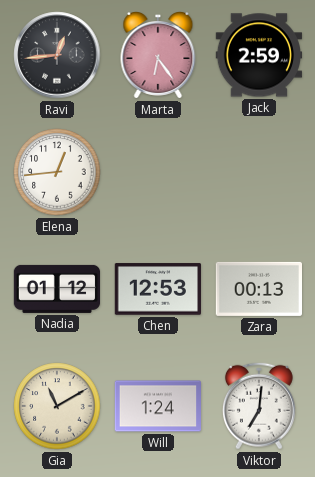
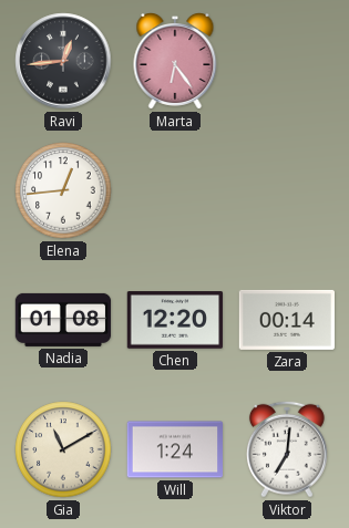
Jack: 2:59 -> none
Nadia: 01:12 -> 01:08
Chen: 12:53 -> 12:20
Zara: 00:13 -> 00:14
